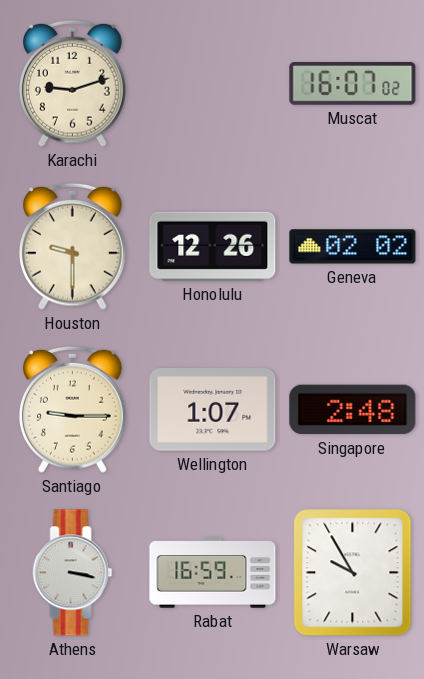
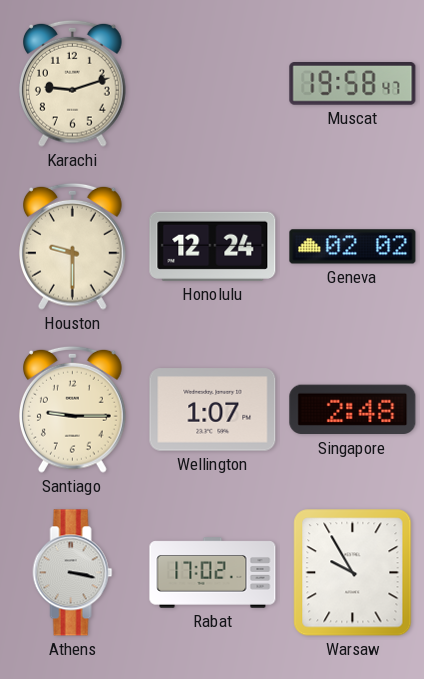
Muscat: 16:07 -> 19:58
Honolulu: 12:26 -> 12:24
Rabat: 16:59 -> 17:02
